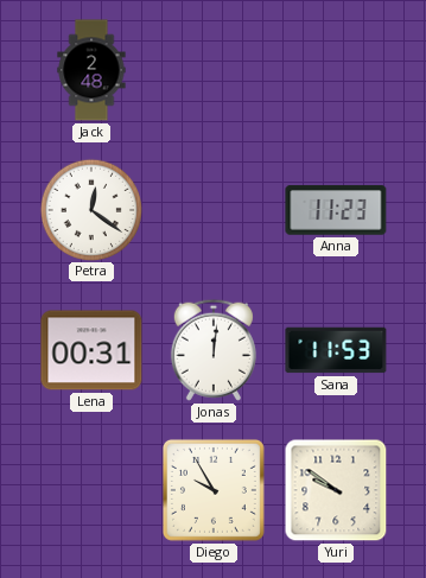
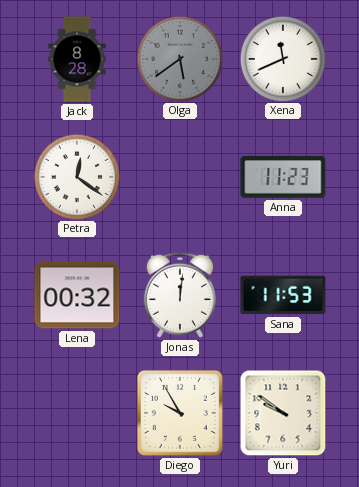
Jack: 2:48 -> 8:28
Olga: none -> 5:39
Xena: none -> 11:41
Lena: 00:31 -> 00:32
